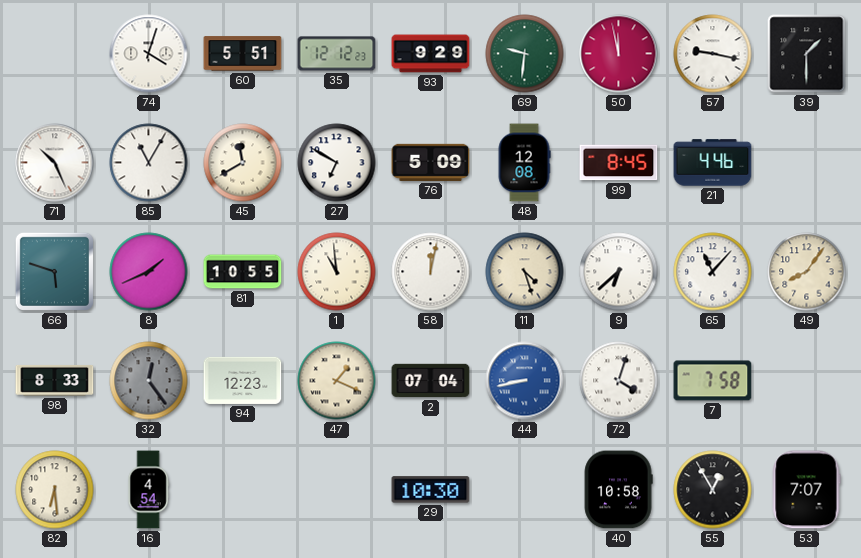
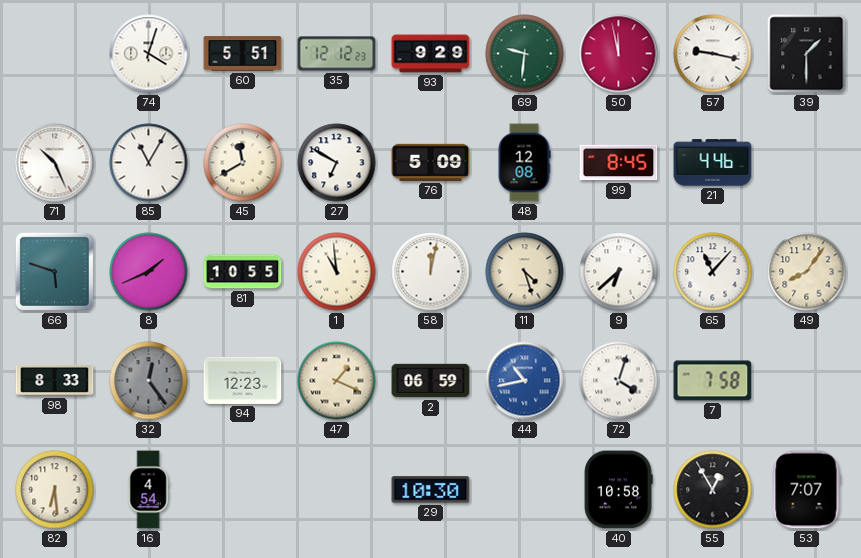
2: 07:04 -> 06:59
44: 8:43 -> 10:43
